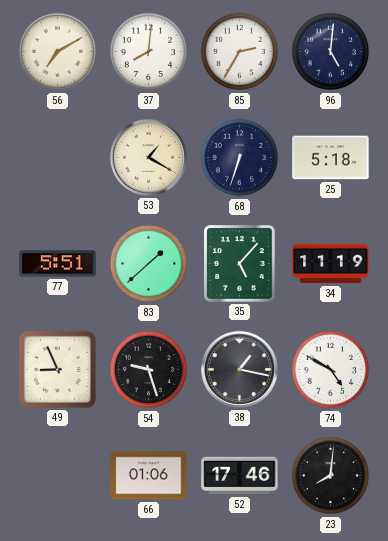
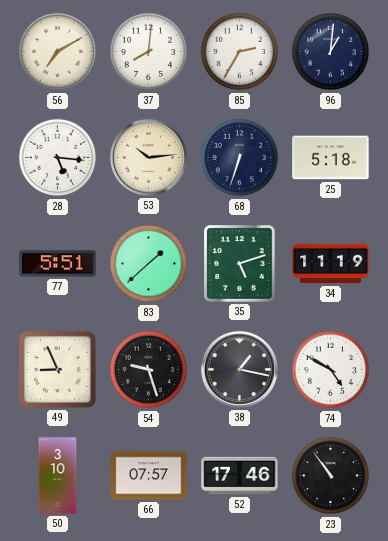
96: 5:01 -> 1:01
28: none -> 5:16
53: 1:20 -> 10:14
35: 5:07 -> 5:12
50: none -> 3:10
66: 01:06 -> 07:57
23: 8:01 -> 10:54
